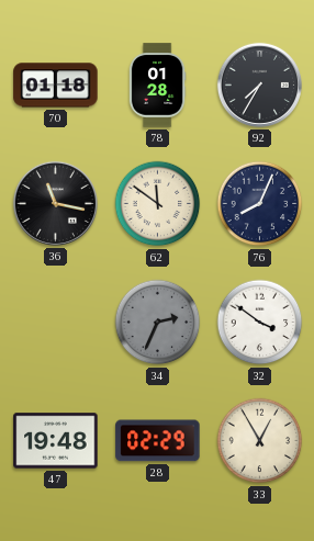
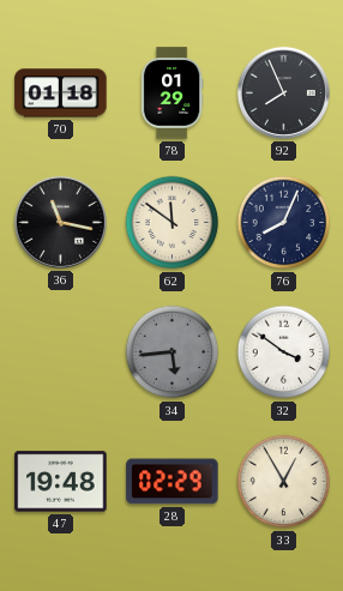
78: 01:28 -> 01:29
92: 7:35 -> 7:56
34: 2:34 -> 5:44
